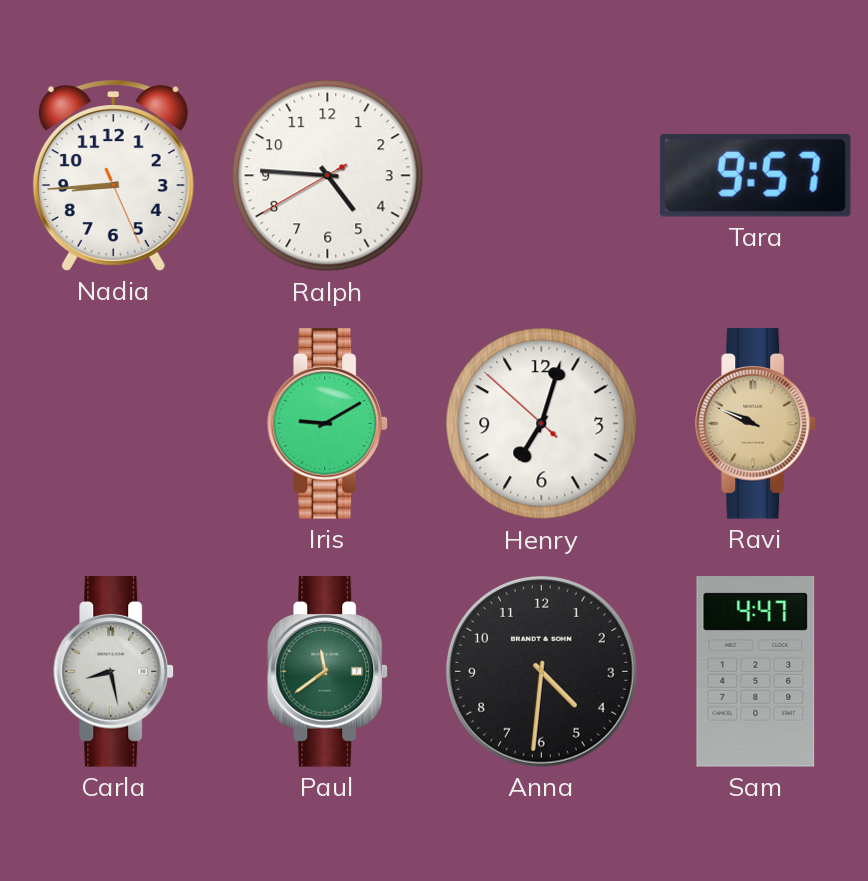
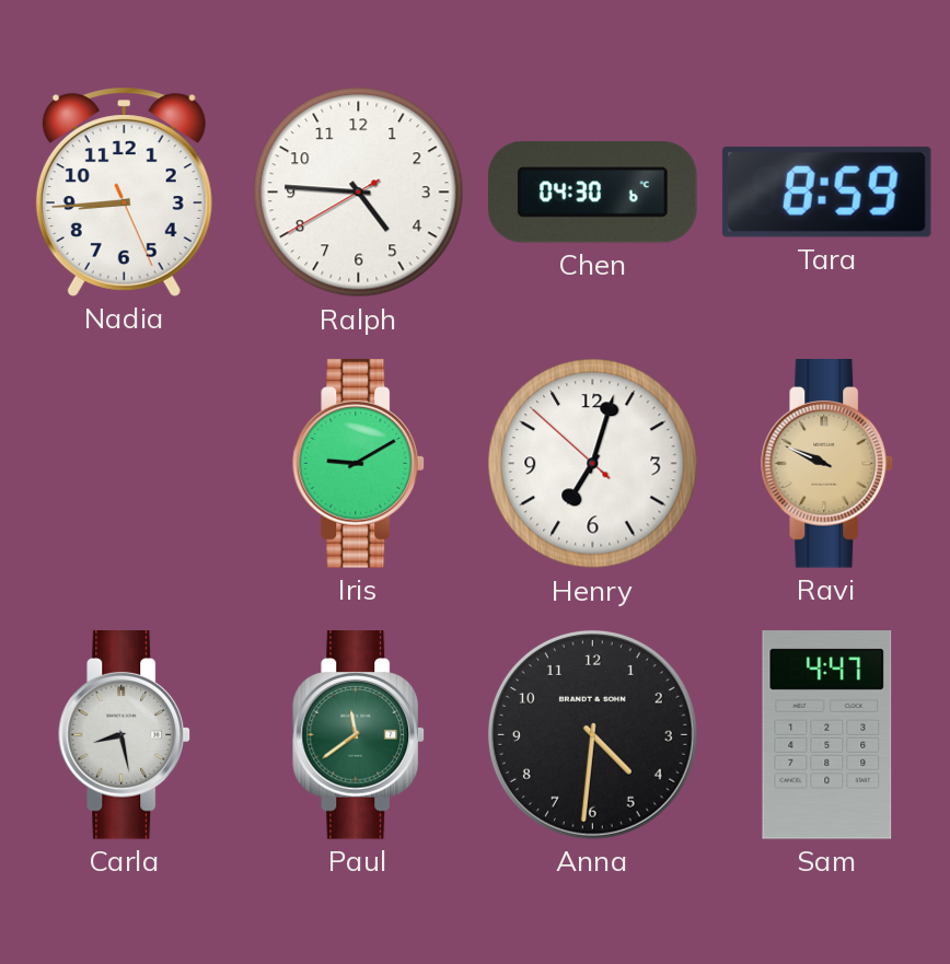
Chen: none -> 04:30
Tara: 9:57 -> 8:59
